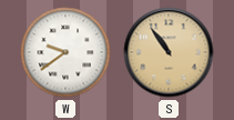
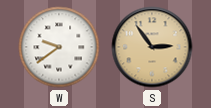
S: 10:54 -> 2:54
